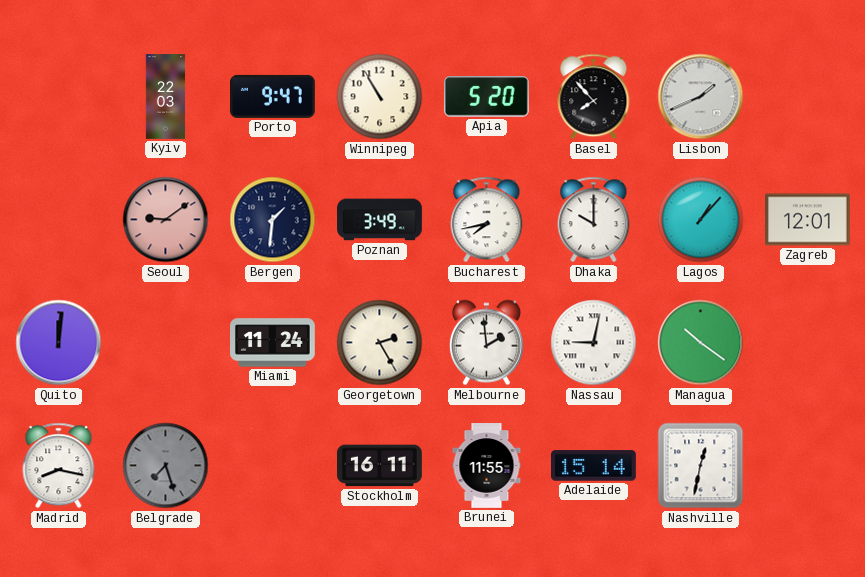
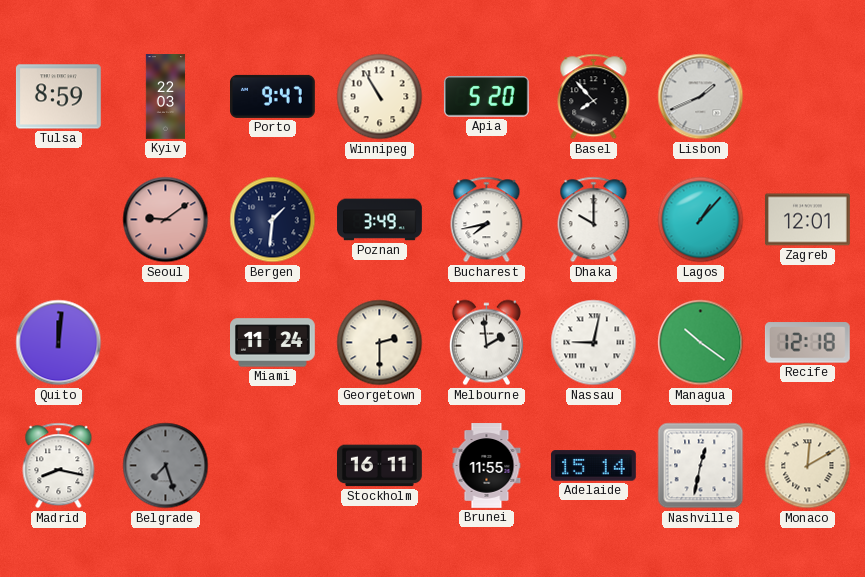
Tulsa: none -> 8:59
Georgetown: 2:25 -> 2:30
Recife: none -> 12:18
Monaco: none -> 12:10
